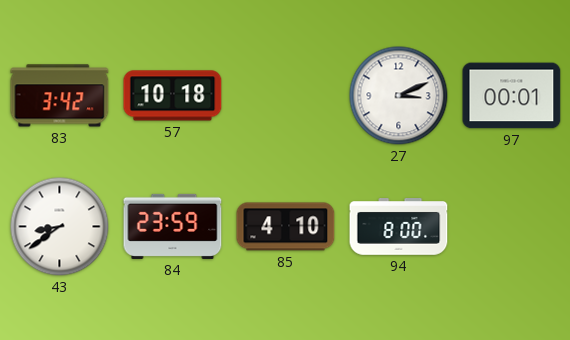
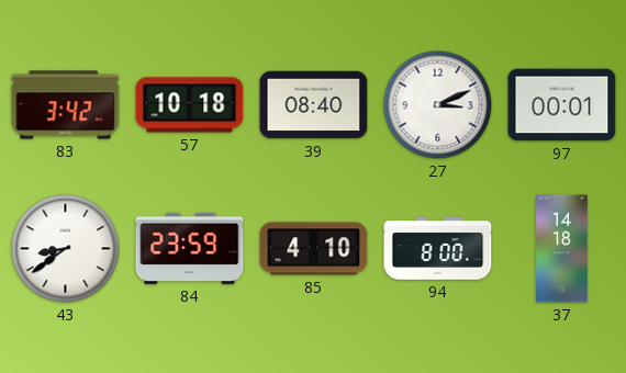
39: none -> 08:40
37: none -> 14:18
